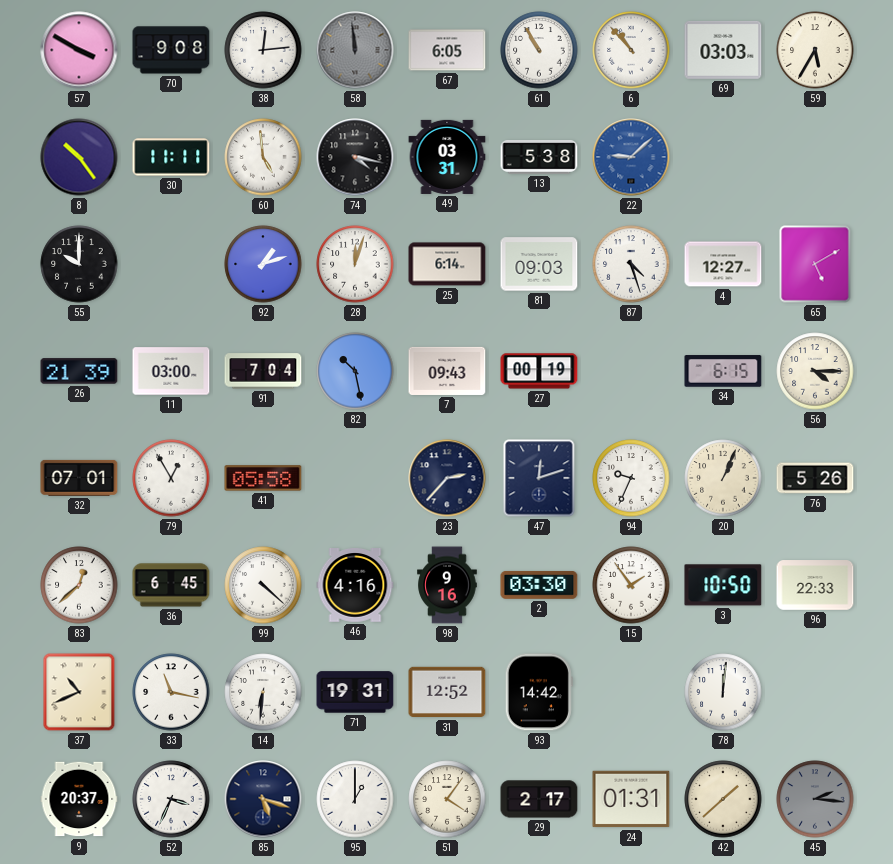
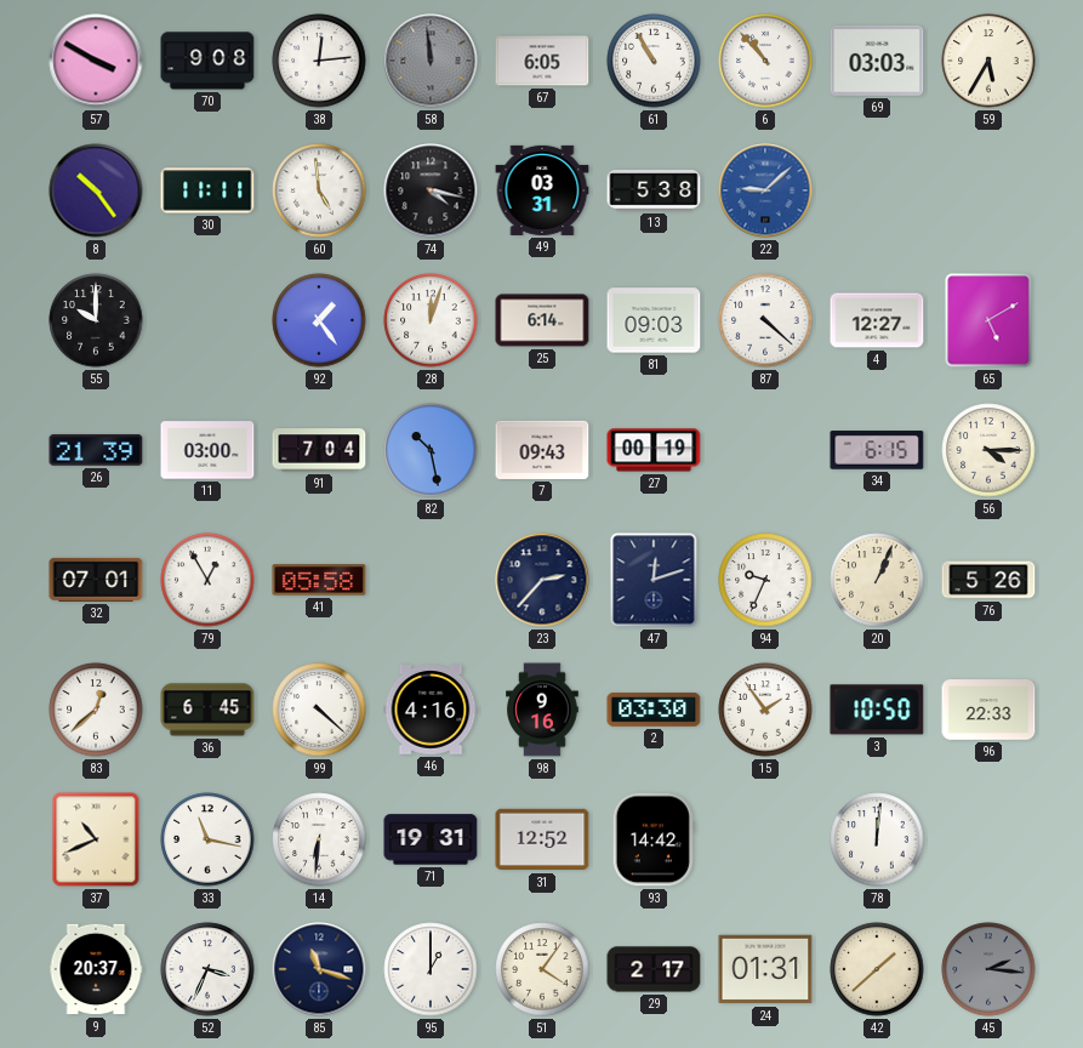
92: 1:12 -> 1:24
87: 4:27 -> 4:22
85: 5:18 -> 11:18
